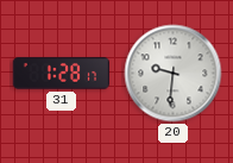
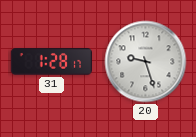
20: 9:31 -> 9:27
